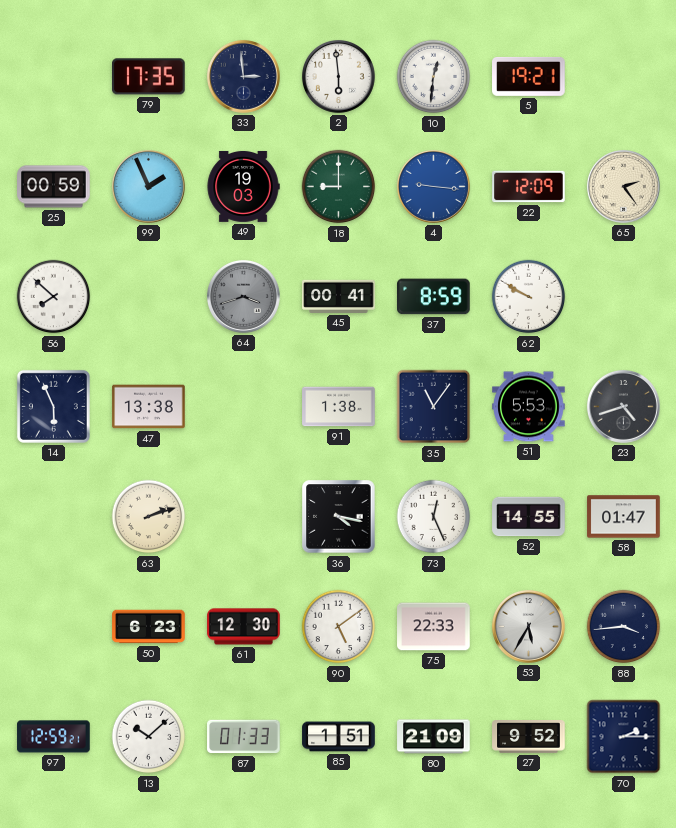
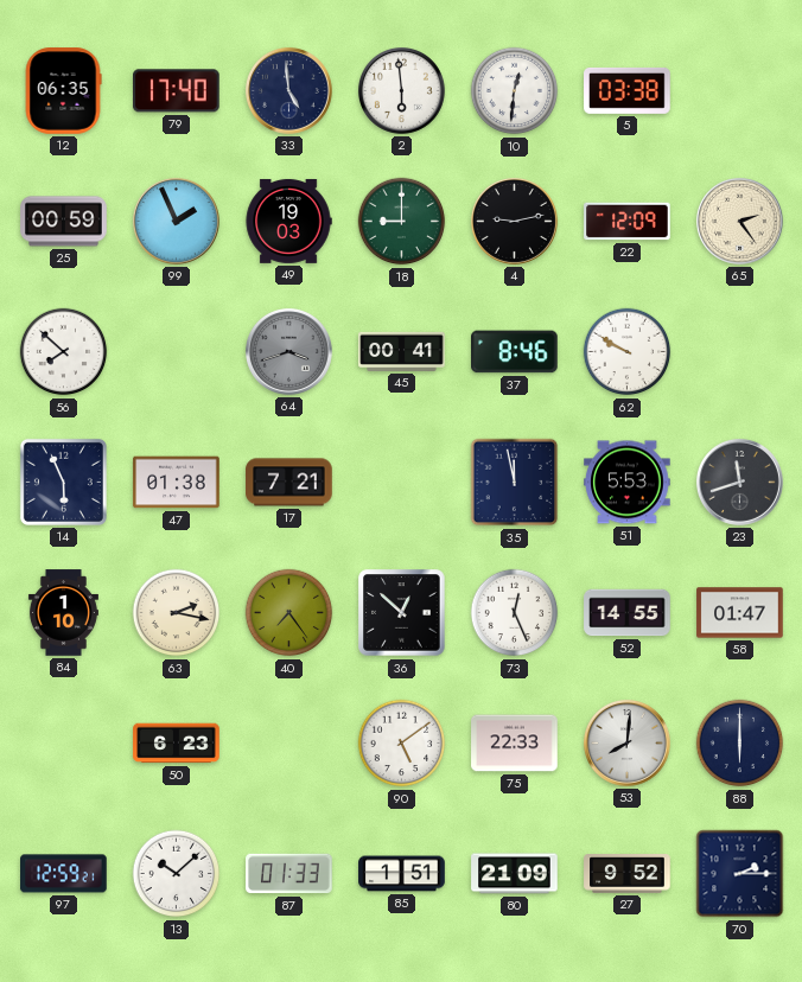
12: none -> 06:35
79: 17:35 -> 17:40
33: 2:59 -> 4:59
5: 19:21 -> 03:38
4: 9:16 -> 9:13
4 dial: blue -> black
37: 8:59 -> 8:46
47: 13:38 -> 01:38
17: none -> 7:21
91: 1:38 -> none
35: 11:06 -> 11:58
23: 4:42 -> 11:42
84: none -> 1:10
63: 2:12 -> 2:17
40: none -> 7:24
36: 4:17 -> 12:52
61: 12:30 -> none
53: 5:35 -> 8:01
88: 3:44 -> 6:00
